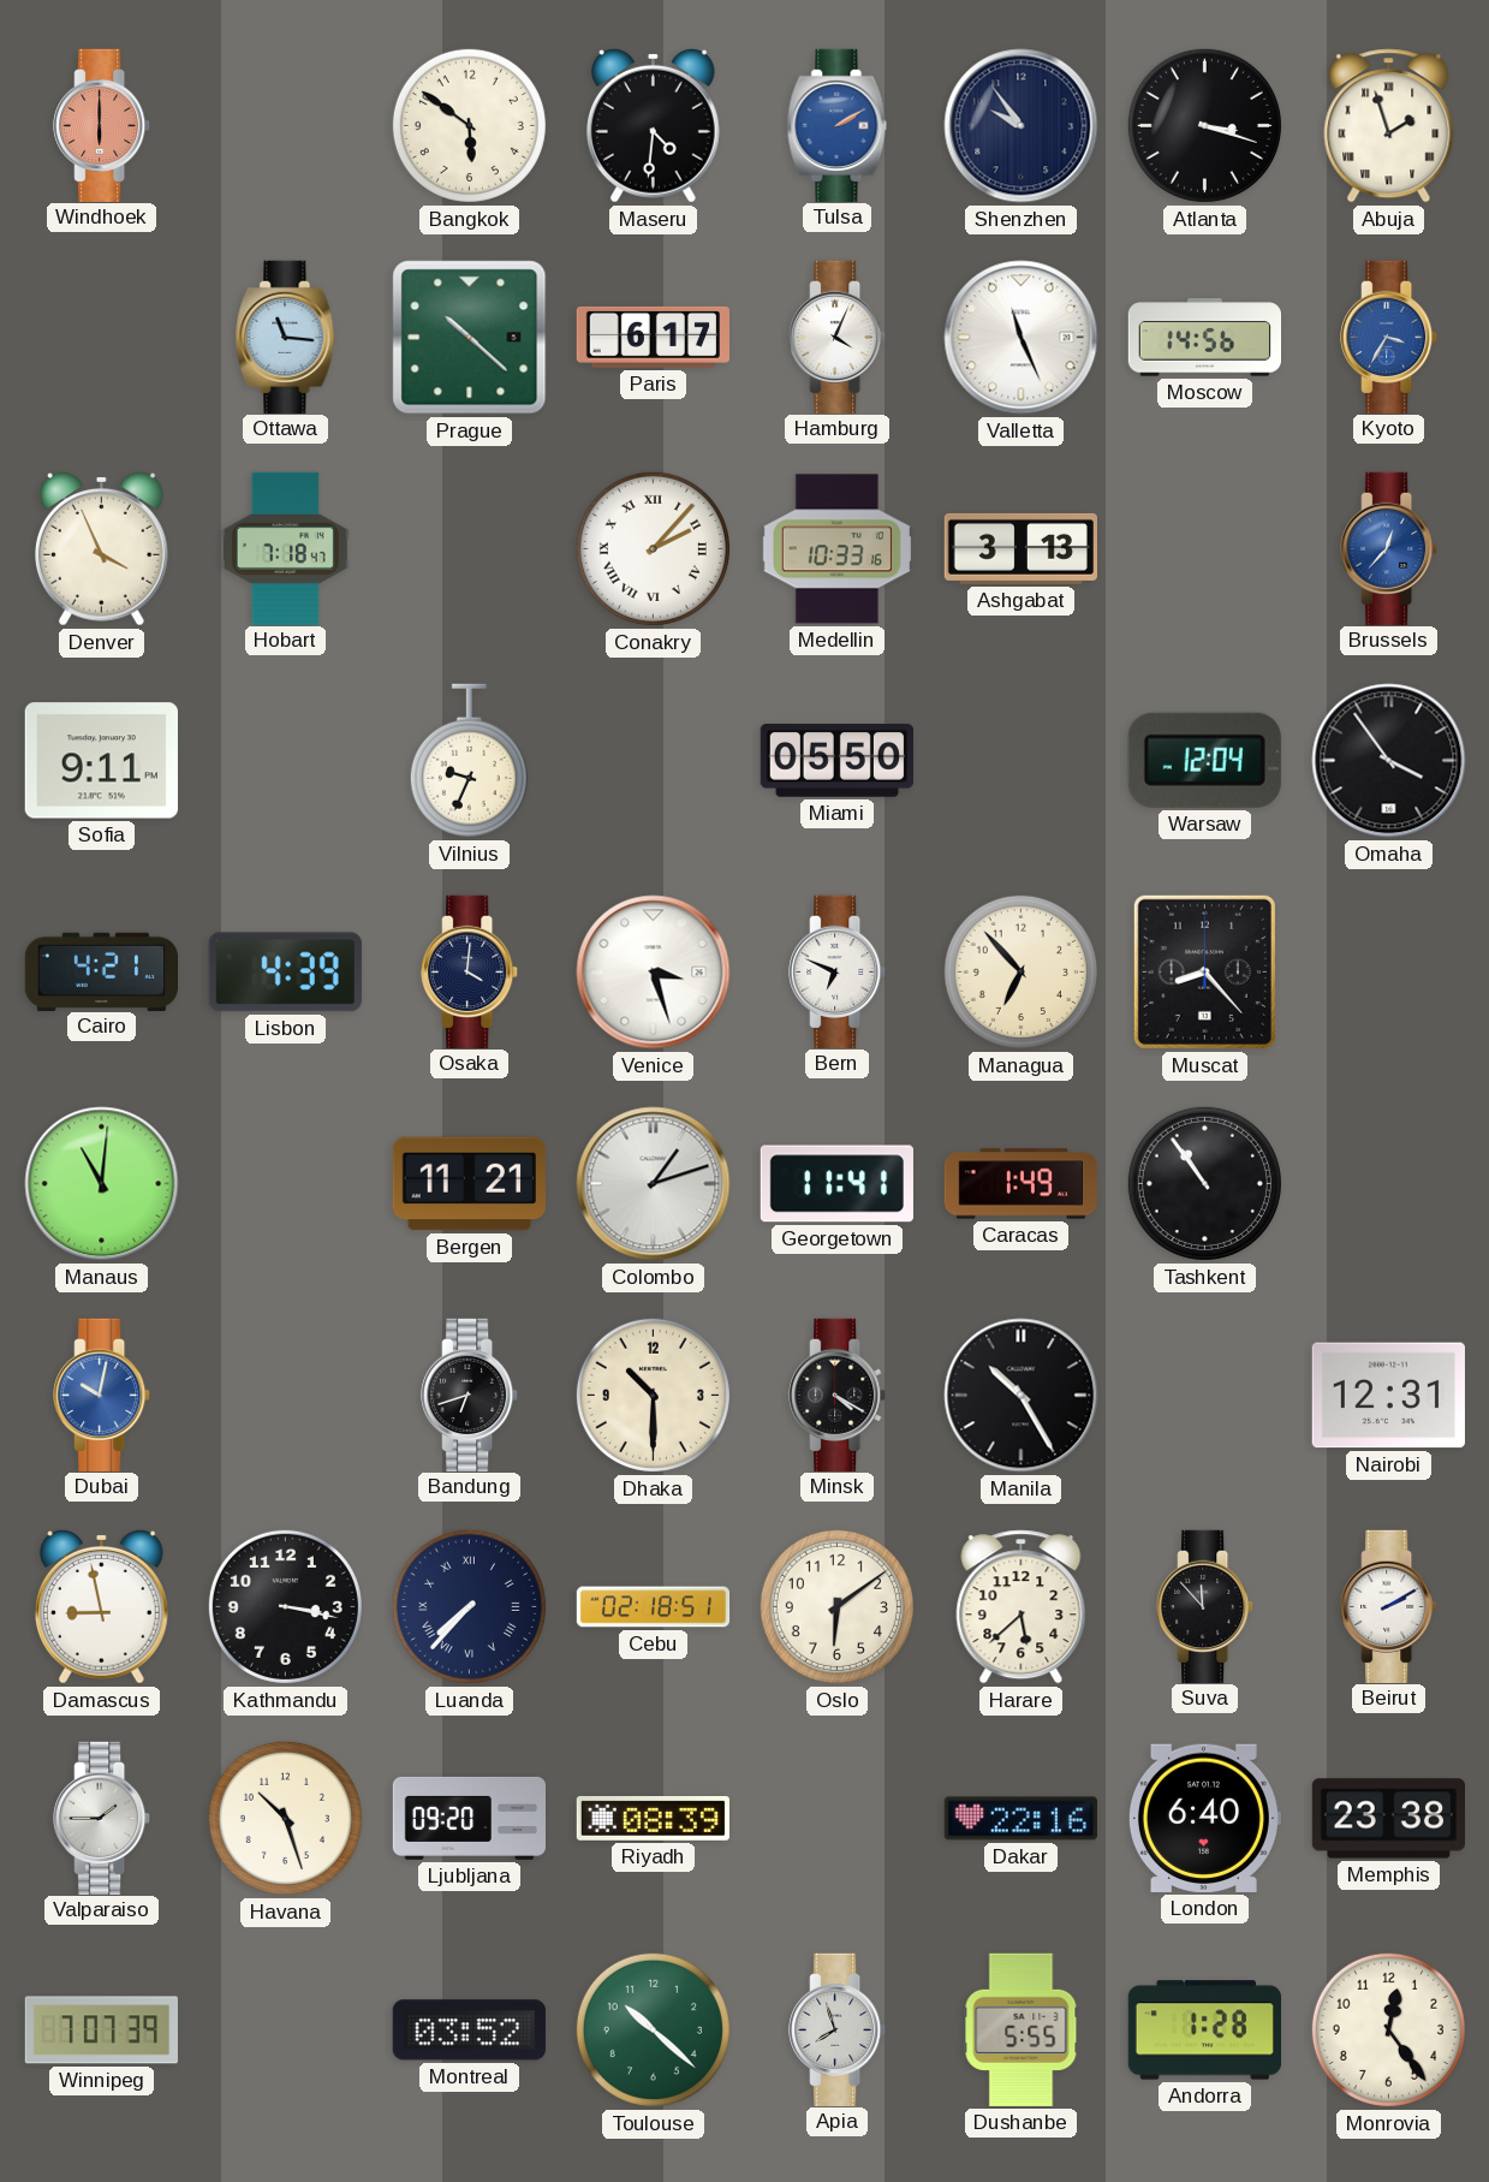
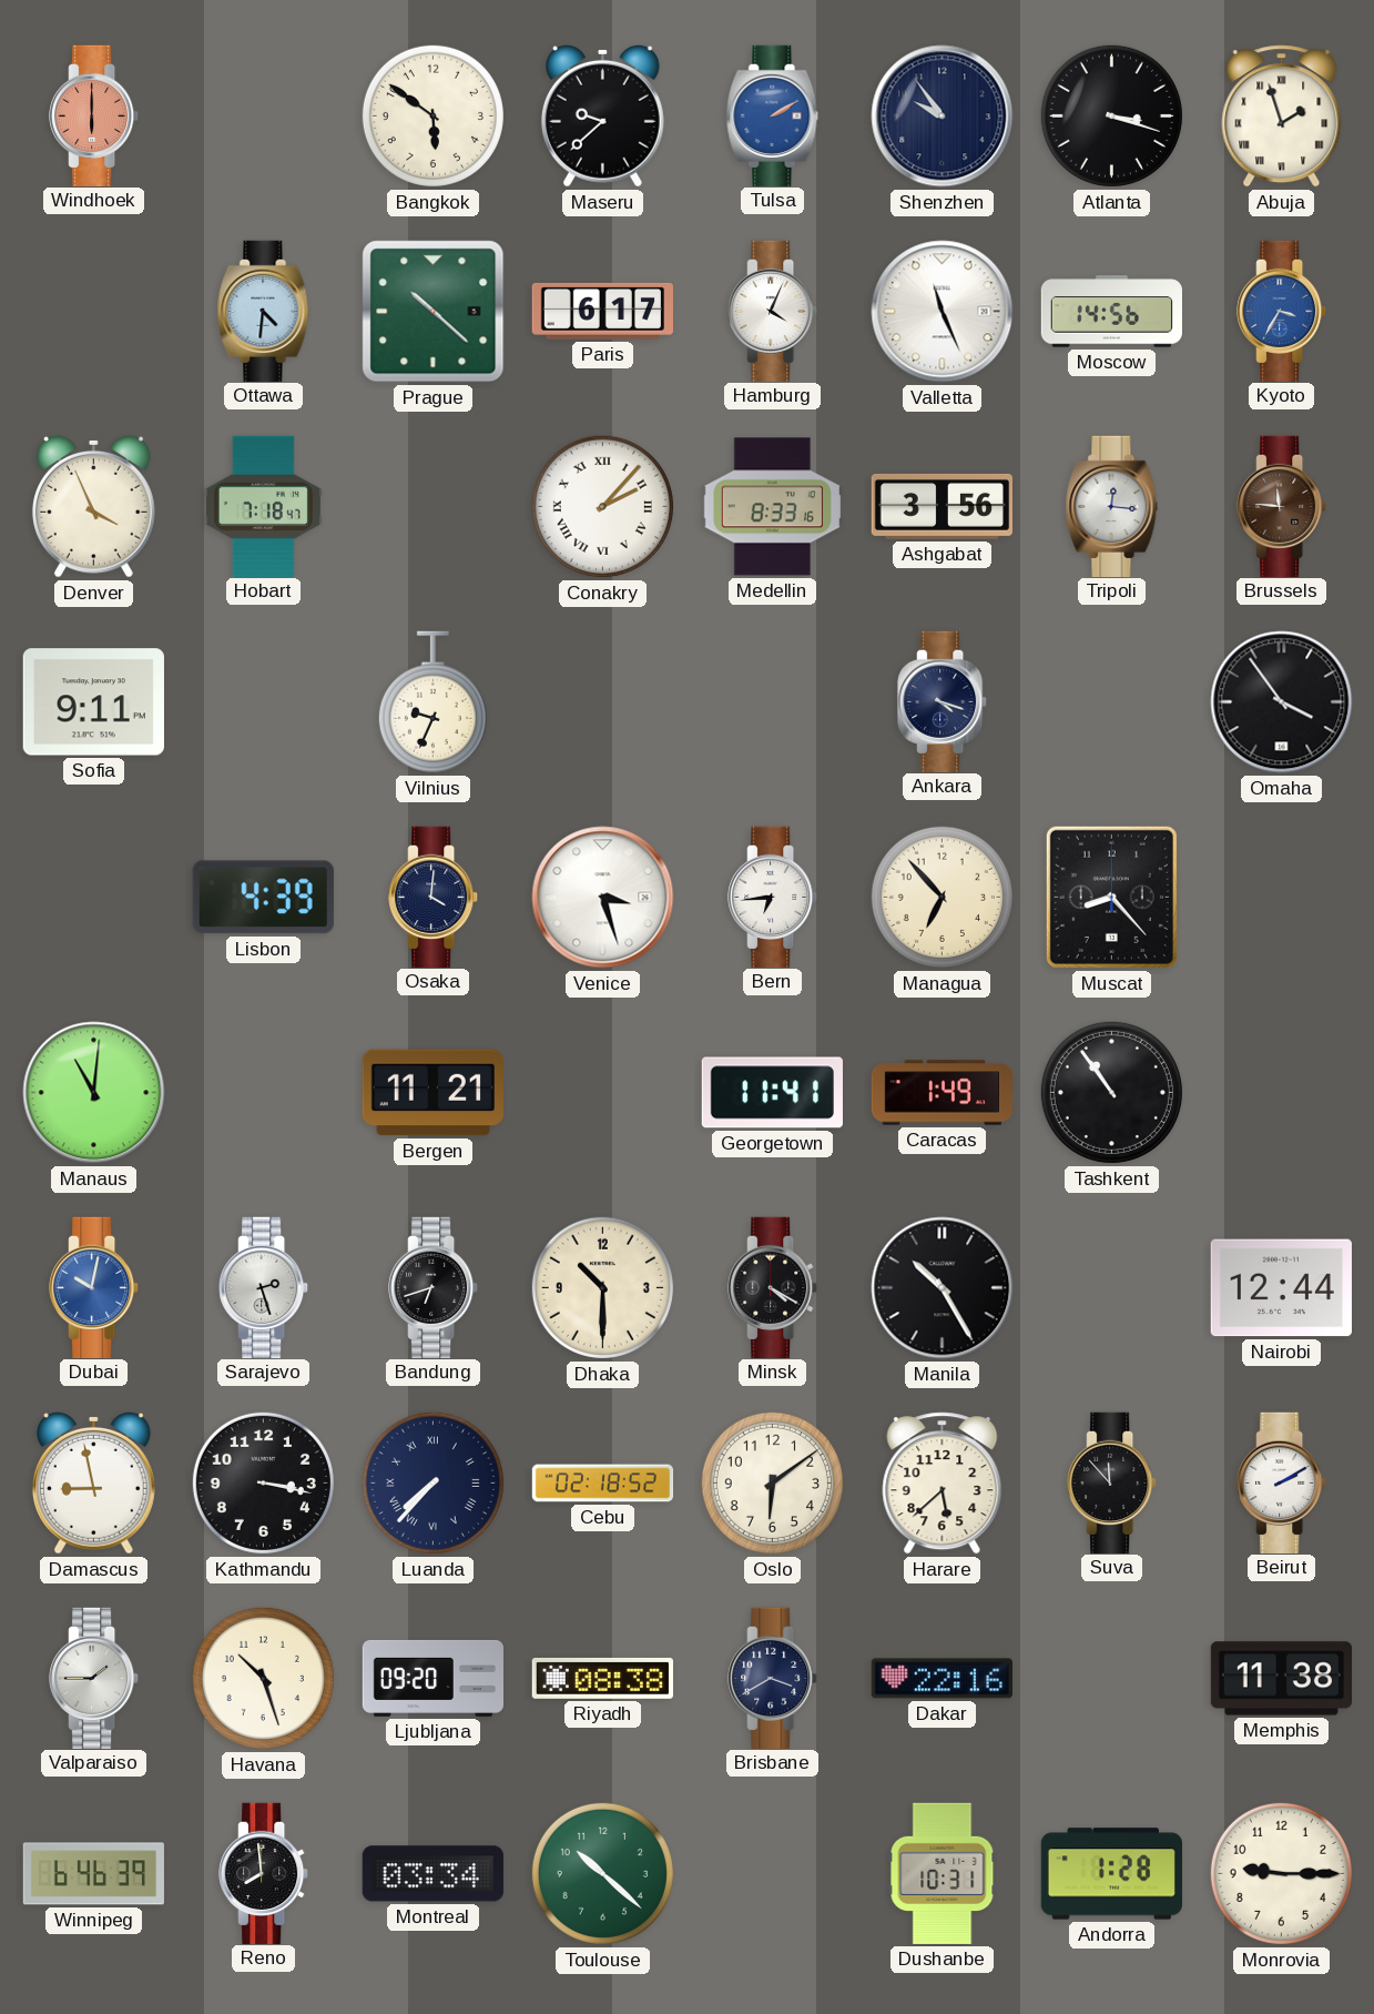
Maseru: 4:31 -> 9:38
Ottawa: 11:16 -> 4:31
Medellin: 10:33 -> 8:33
Ashgabat: 3:13 -> 3:56
Tripoli: none -> 12:16
Brussels: 12:37 -> 11:46
Brussels dial: blue -> brown
Miami: 05:50 -> none
Ankara: none -> 4:18
Warsaw: 12:04 -> none
Cairo: 4:21 -> none
Bern: 6:49 -> 6:44
Colombo: 1:12 -> none
Sarajevo: none -> 2:27
Nairobi: 12:31 -> 12:44
Cebu: 02:18:51 -> 02:18:52
Riyadh: 08:39 -> 08:38
Brisbane: none -> 3:40
London: 6:40 -> none
Memphis: 23:38 -> 11:38
Winnipeg: 7:07 -> 6:46
Reno: none -> 7:59
Montreal: 03:52 -> 03:34
Apia: 7:57 -> none
Dushanbe: 5:55 -> 10:31
Monrovia: 12:24 -> 9:15
